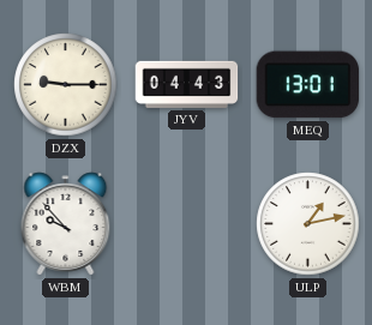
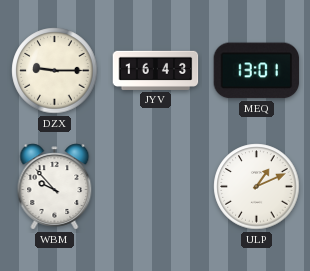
JYV: 04:43 -> 16:43
ULP: 1:13 -> 1:11
